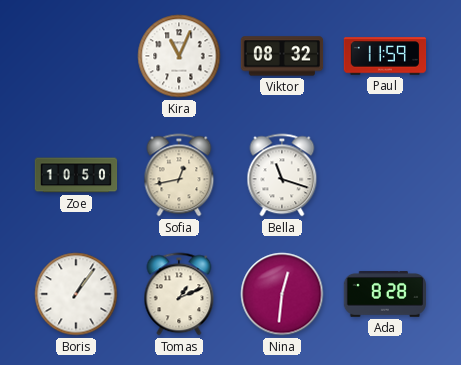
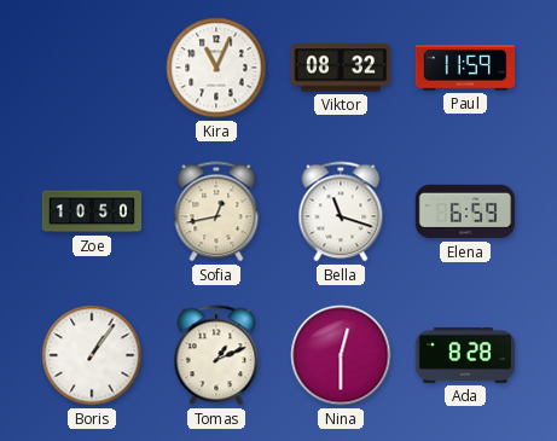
Elena: none -> 6:59
Nina: 12:31 -> 12:30
